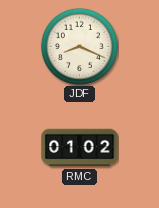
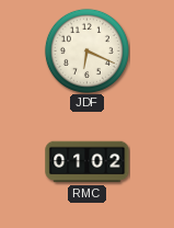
JDF: 8:19 -> 6:19
